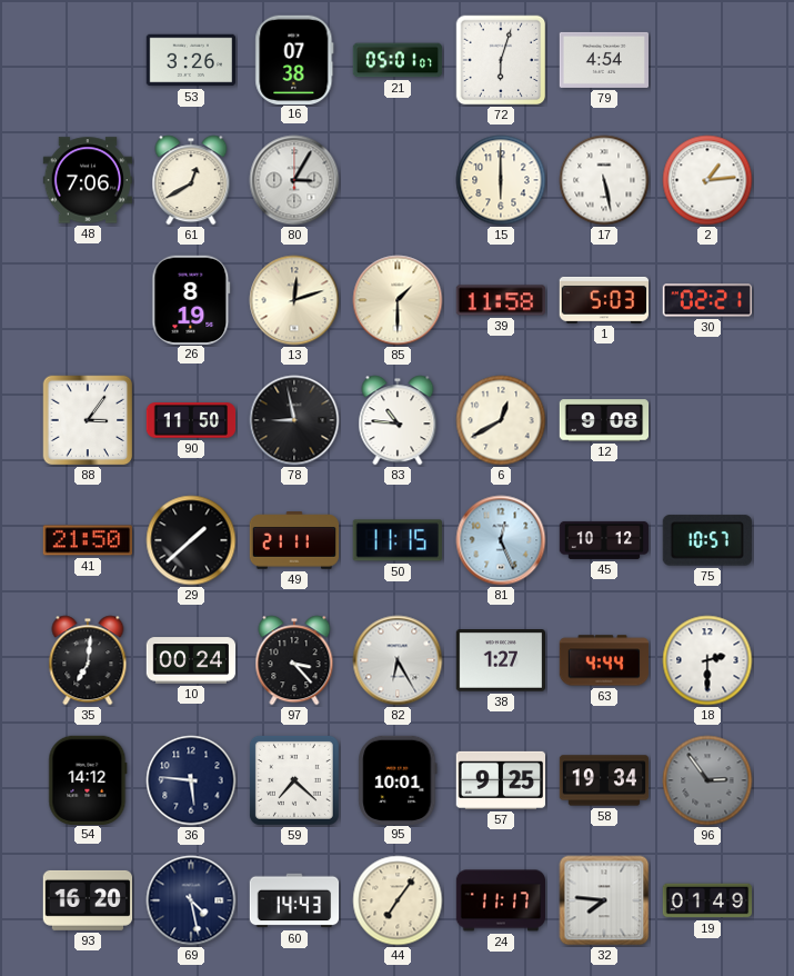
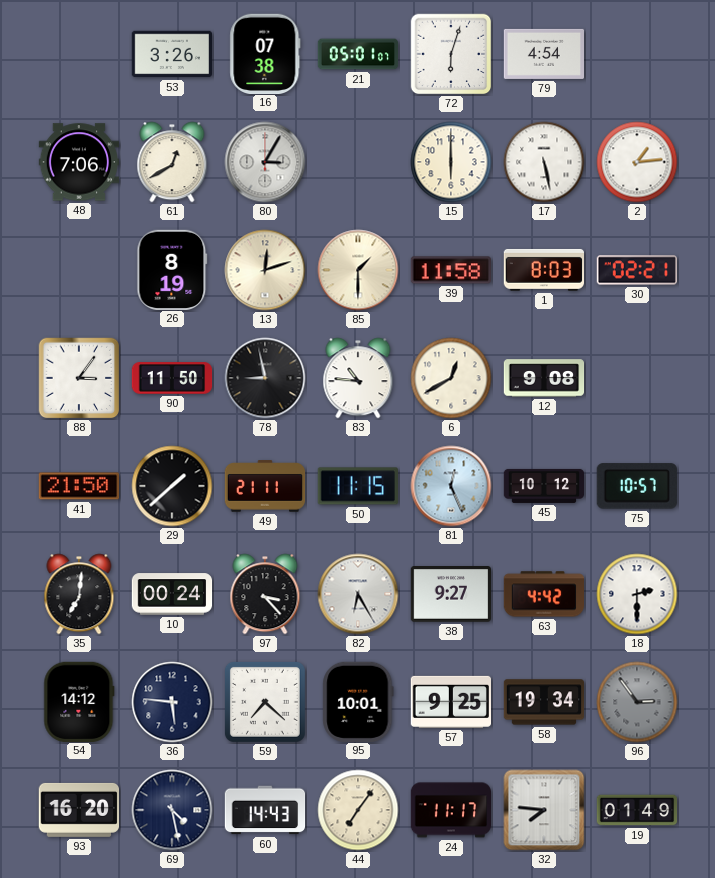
1: 5:03 -> 8:03
38: 1:27 -> 9:27
63: 4:44 -> 4:42
